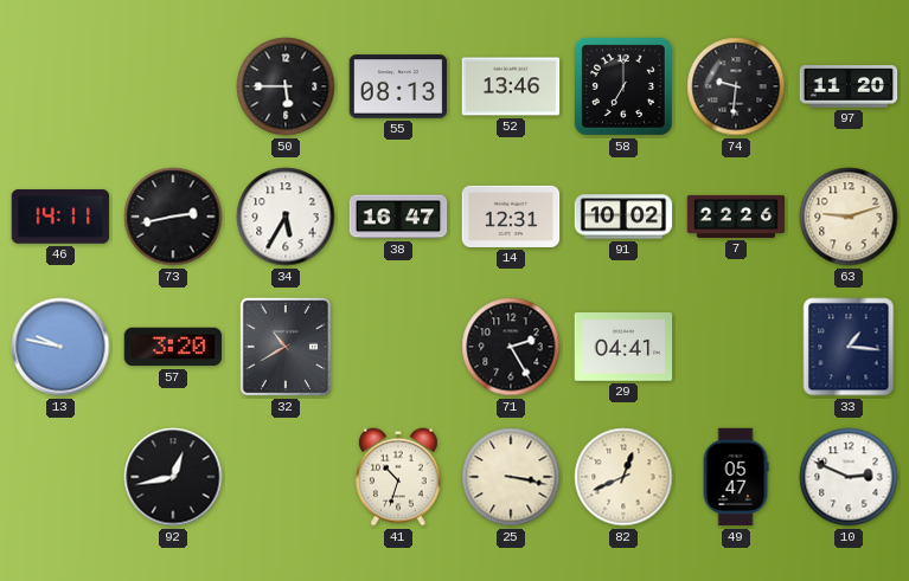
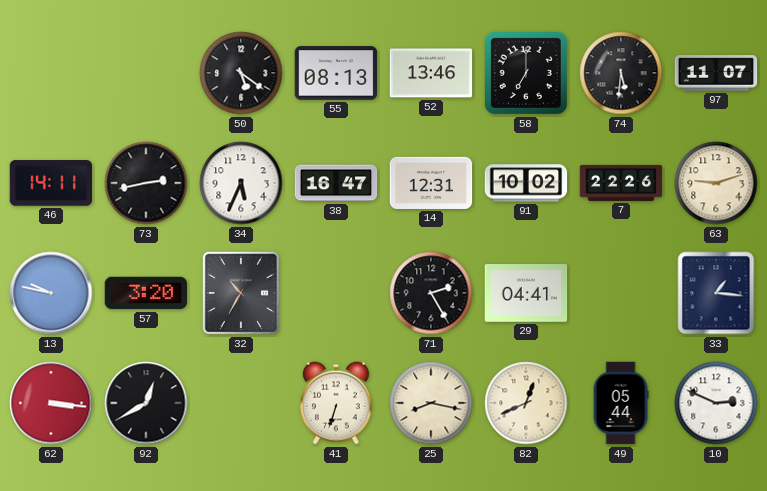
50: 5:45 -> 5:21
74: 9:31 -> 5:31
97: 11:20 -> 11:07
34: 5:35 -> 5:34
32: 10:40 -> 10:35
62: none -> 3:16
92: 12:43 -> 12:40
41: 10:33 -> 6:33
25: 3:17 -> 8:17
49: 05:47 -> 05:44
